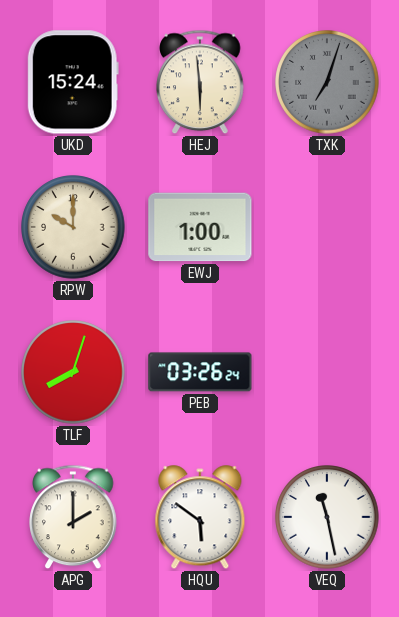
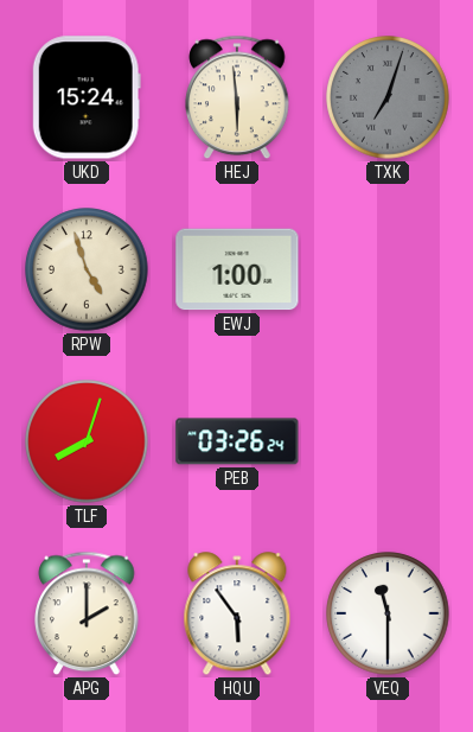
RPW: 10:00 -> 4:57
HQU: 5:51 -> 5:54
VEQ: 11:28 -> 11:30
